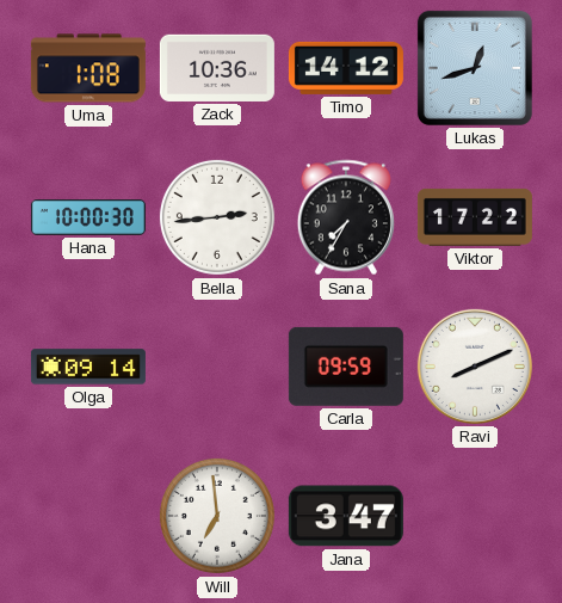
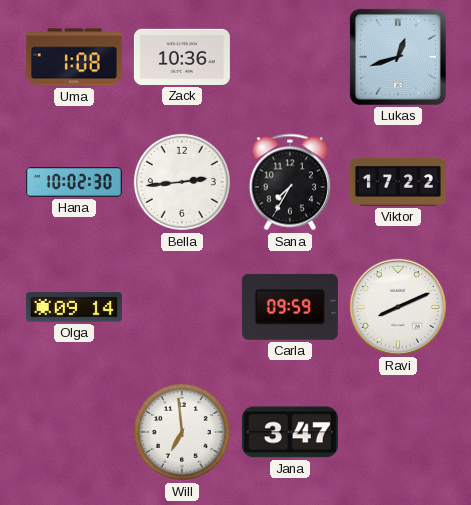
Timo: 14:12 -> none
Hana: 10:00 -> 10:02
